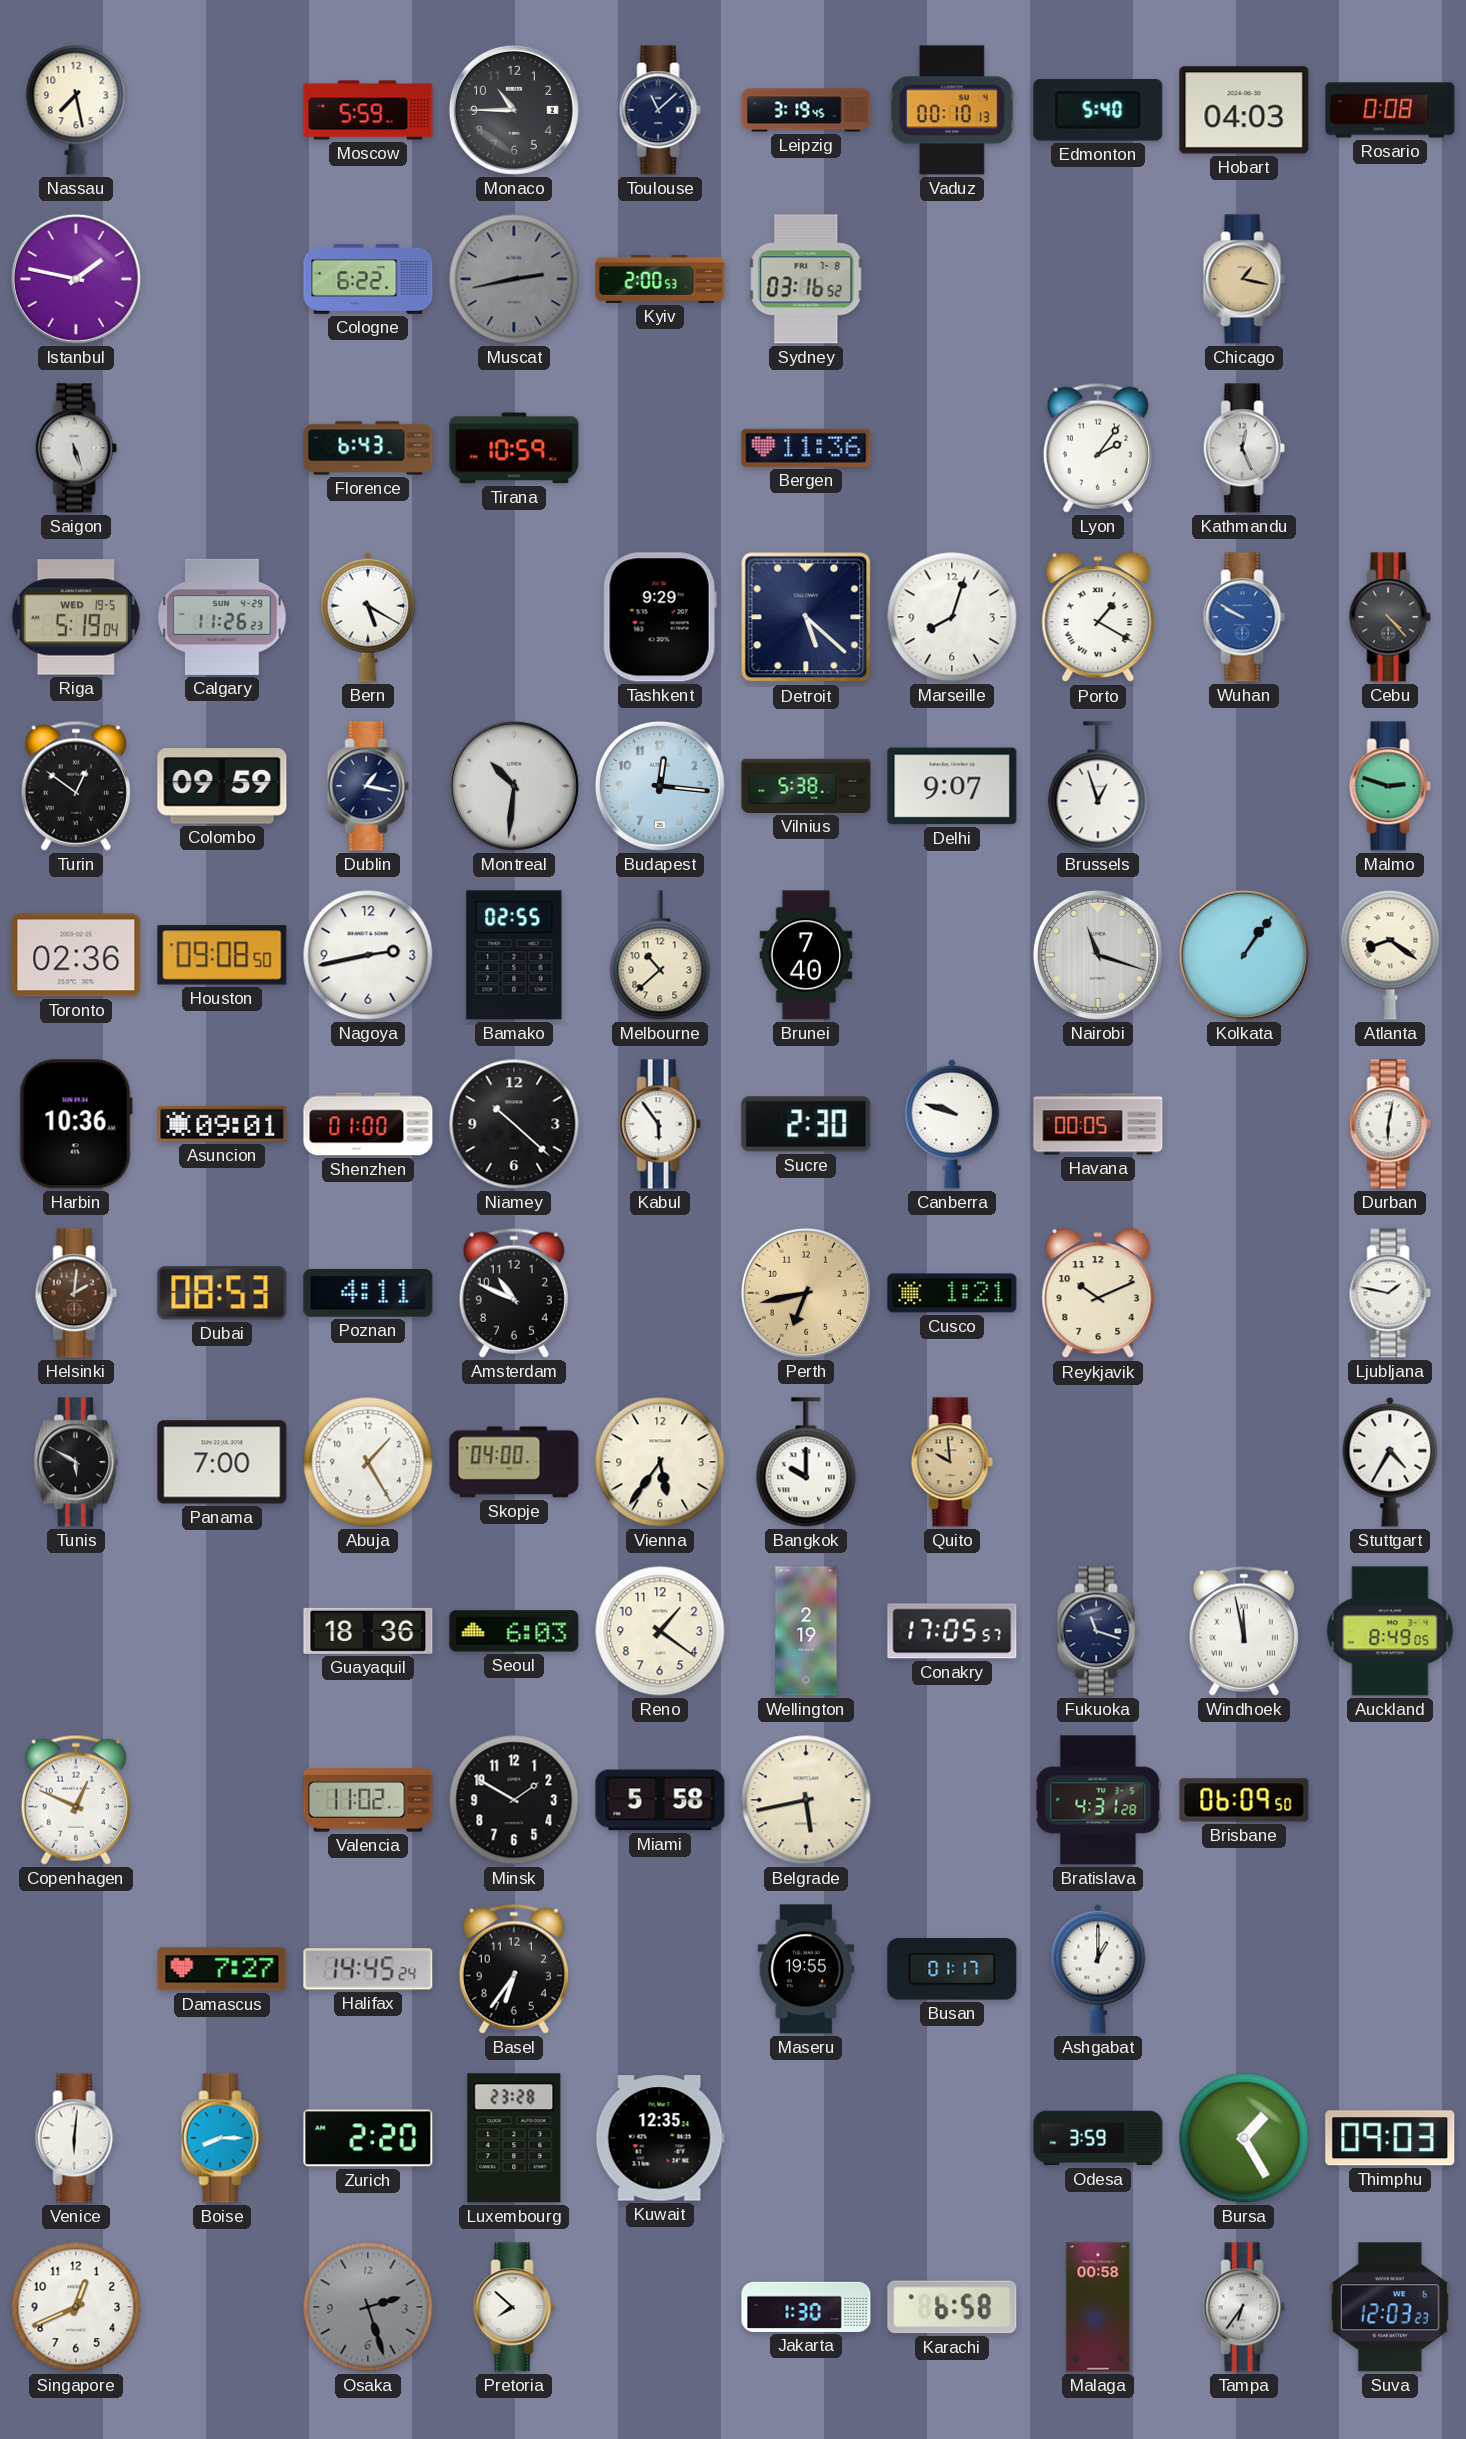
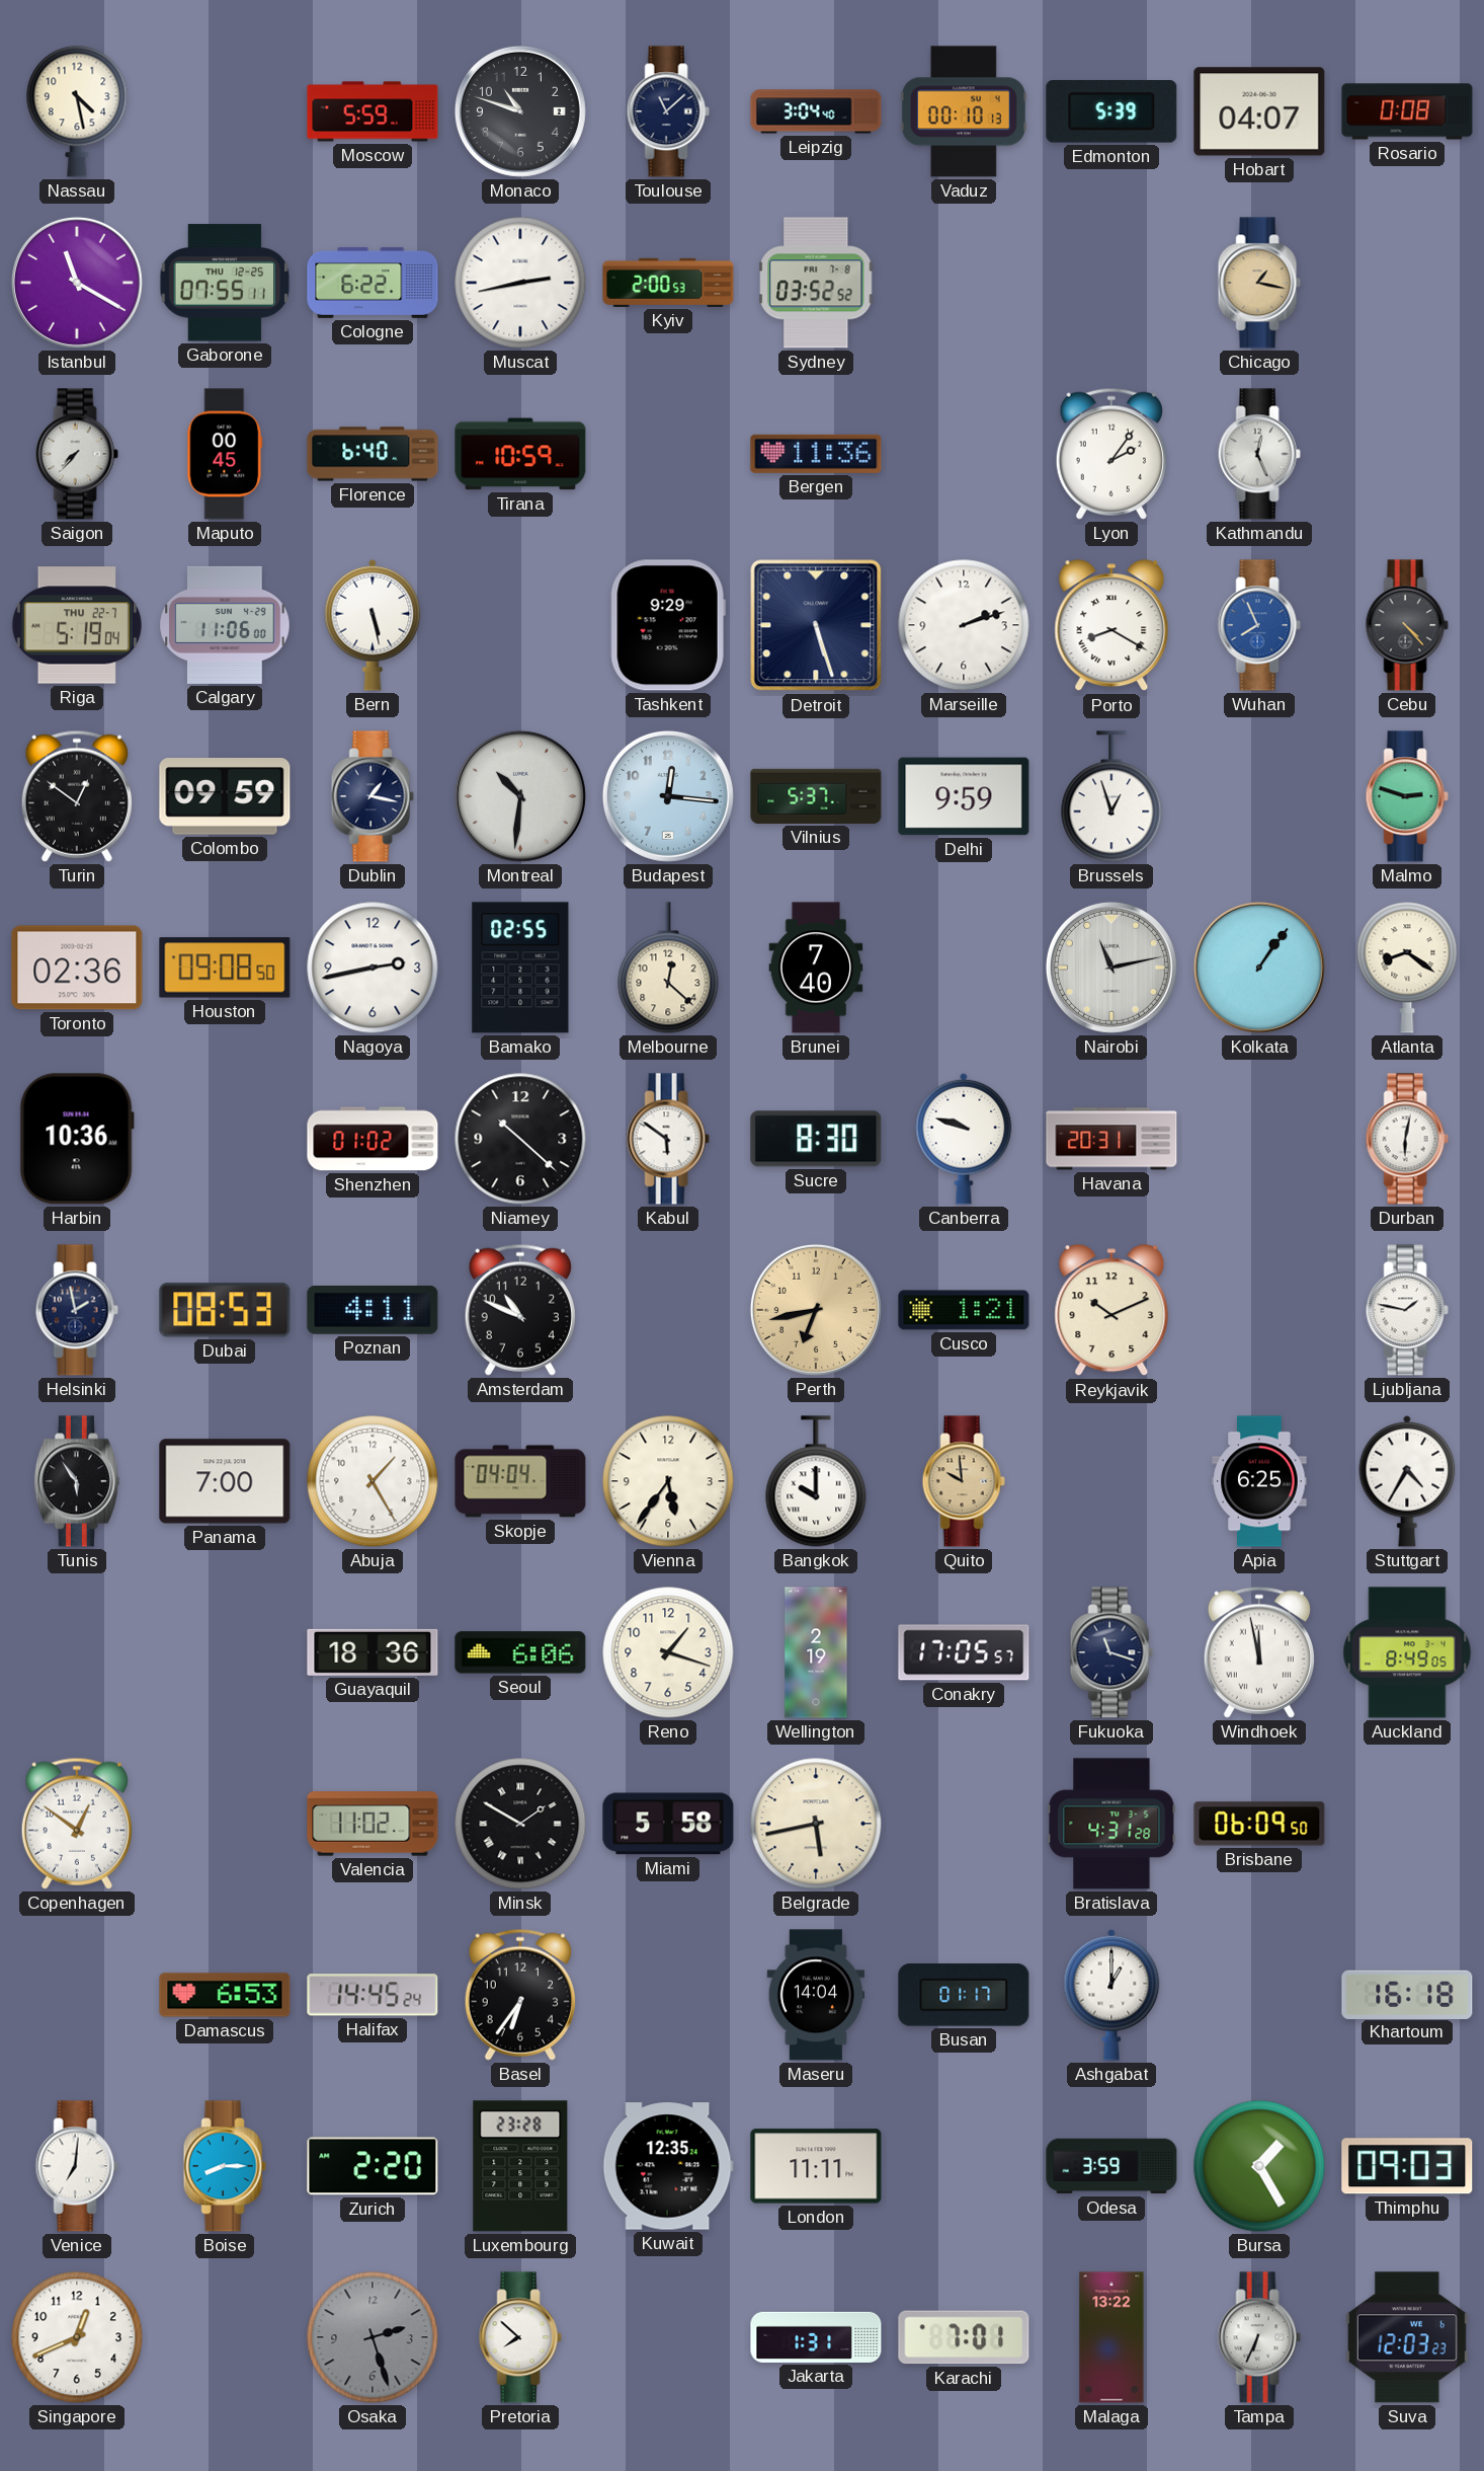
Nassau: 7:28 -> 4:28
Monaco: 10:45 -> 10:48
Leipzig: 3:19 -> 3:04
Edmonton: 5:40 -> 5:39
Hobart: 04:03 -> 04:07
Istanbul: 1:47 -> 11:20
Gaborone: none -> 07:55
Muscat dial: grey -> white
Sydney: 03:16 -> 03:52
Saigon: 5:27 -> 7:37
Maputo: none -> 00:45
Florence: 6:43 -> 6:40
Riga date: WED 19-5 -> THU 22-7
Calgary: 11:26 -> 11:06
Bern: 5:20 -> 5:28
Detroit: 5:22 -> 5:27
Marseille: 8:03 -> 2:12
Porto: 1:20 -> 8:20
Wuhan: 9:50 -> 7:56
Vilnius: 5:38 -> 5:37
Delhi: 9:07 -> 9:59
Melbourne: 10:38 -> 12:22
Nairobi: 11:18 -> 11:13
Asuncion: 09:01 -> none
Shenzhen: 01:00 -> 01:02
Kabul: 5:54 -> 5:51
Sucre: 2:30 -> 8:30
Havana: 00:05 -> 20:31
Helsinki: 2:01 -> 1:58
Helsinki dial: brown -> navy
Tunis: 5:50 -> 5:54
Skopje: 04:00 -> 04:04
Apia: none -> 6:25
Seoul: 6:03 -> 6:06
Reno: 1:21 -> 1:18
Copenhagen: 12:49 -> 12:51
Minsk numerals: Arabic -> Roman
Damascus: 7:27 -> 6:53
Maseru: 19:55 -> 14:04
Khartoum: none -> 16:18
Venice: 6:01 -> 7:01
London: none -> 11:11
Jakarta: 1:30 -> 1:31
Karachi: 6:58 -> 7:01
Malaga: 00:58 -> 13:22
Tampa: 6:36 -> 6:34
